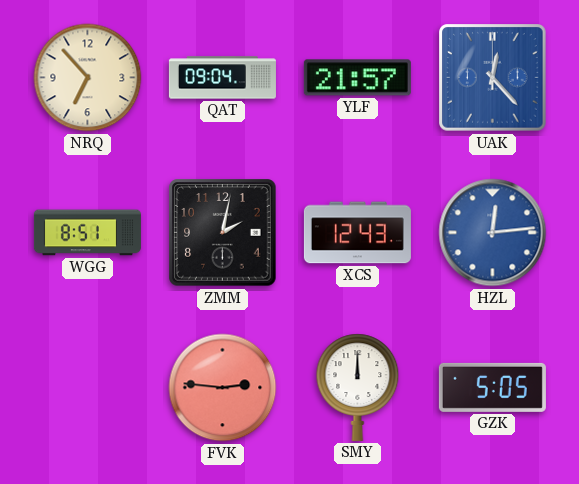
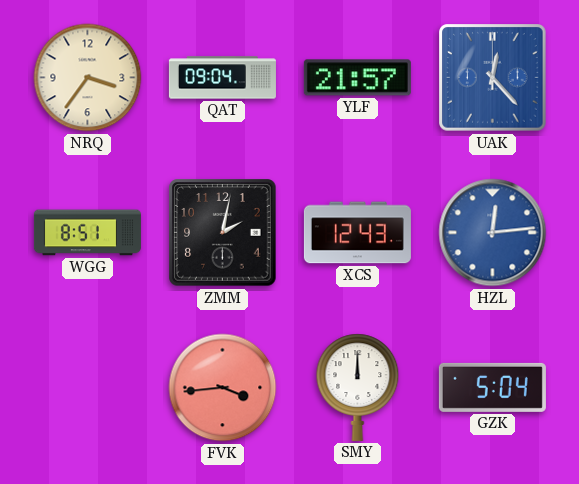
NRQ: 6:53 -> 3:36
FVK: 2:46 -> 3:44
GZK: 5:05 -> 5:04
